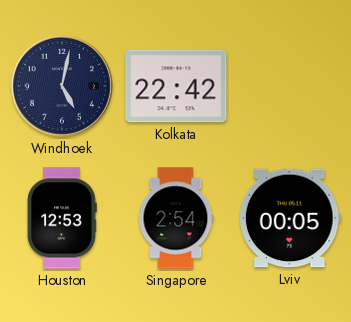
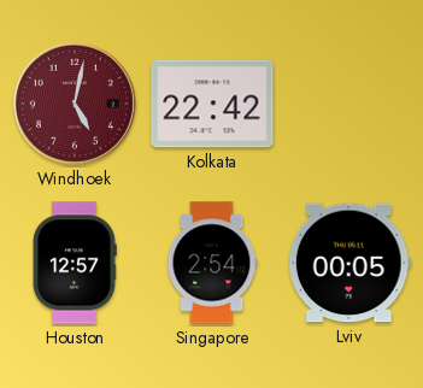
Windhoek dial: navy -> burgundy
Houston: 12:53 -> 12:57
